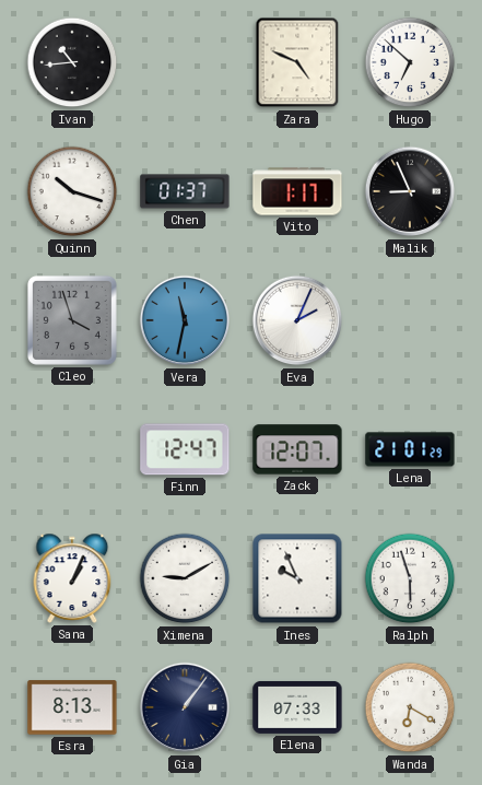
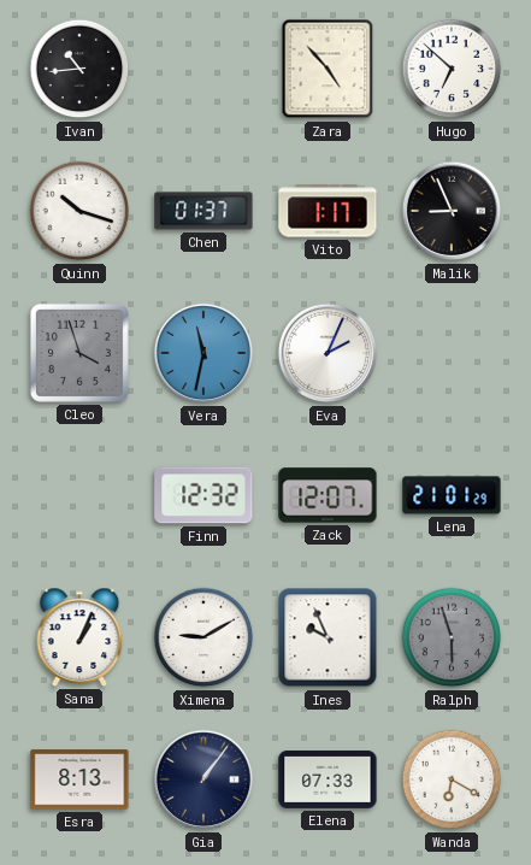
Zara: 4:49 -> 4:53
Finn: 12:47 -> 12:32
Ralph dial: white -> grey
